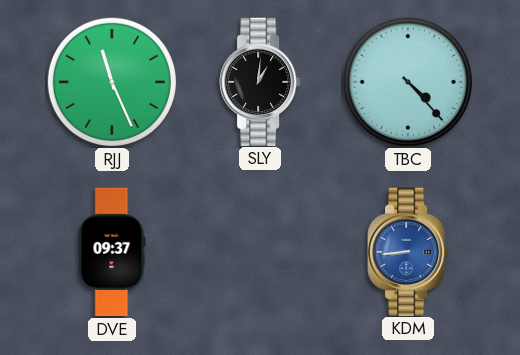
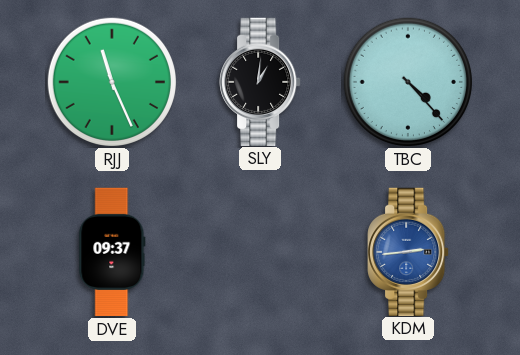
KDM: 8:44 -> 2:44
